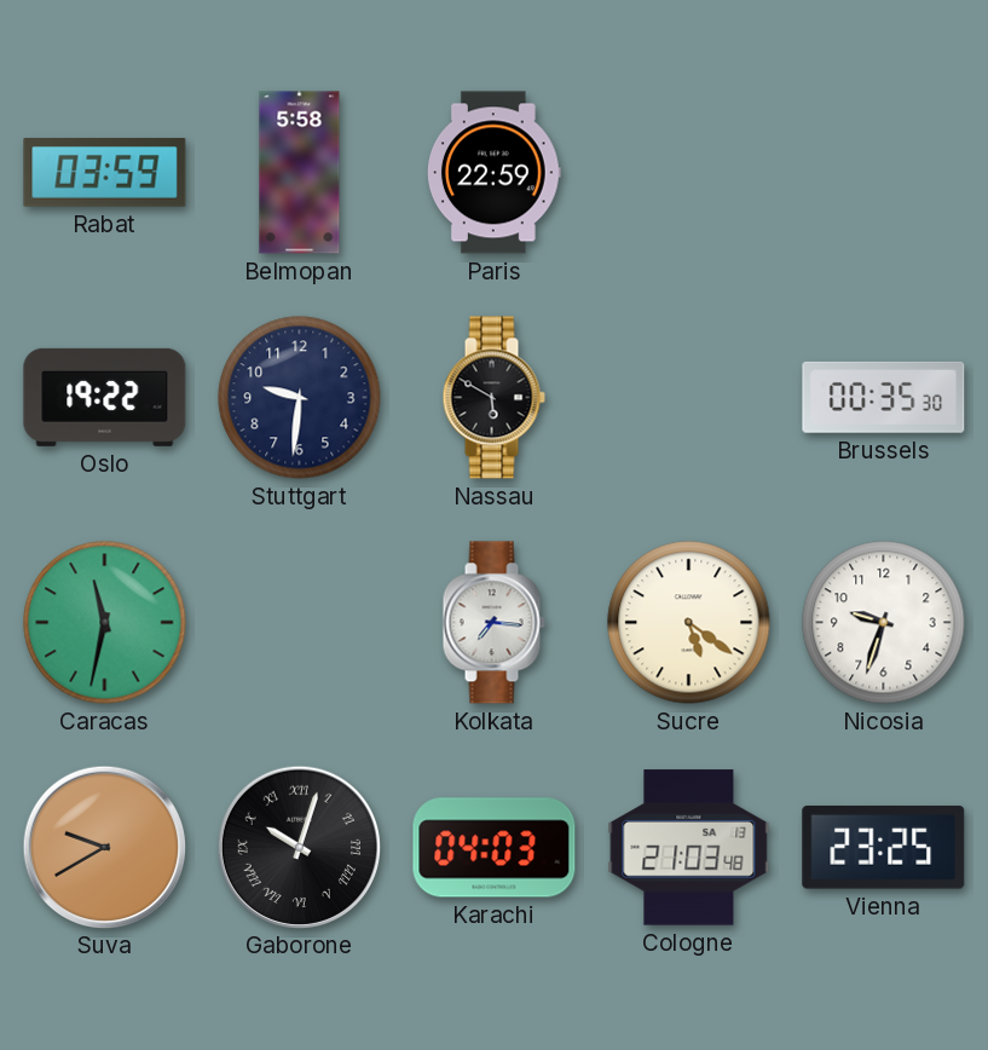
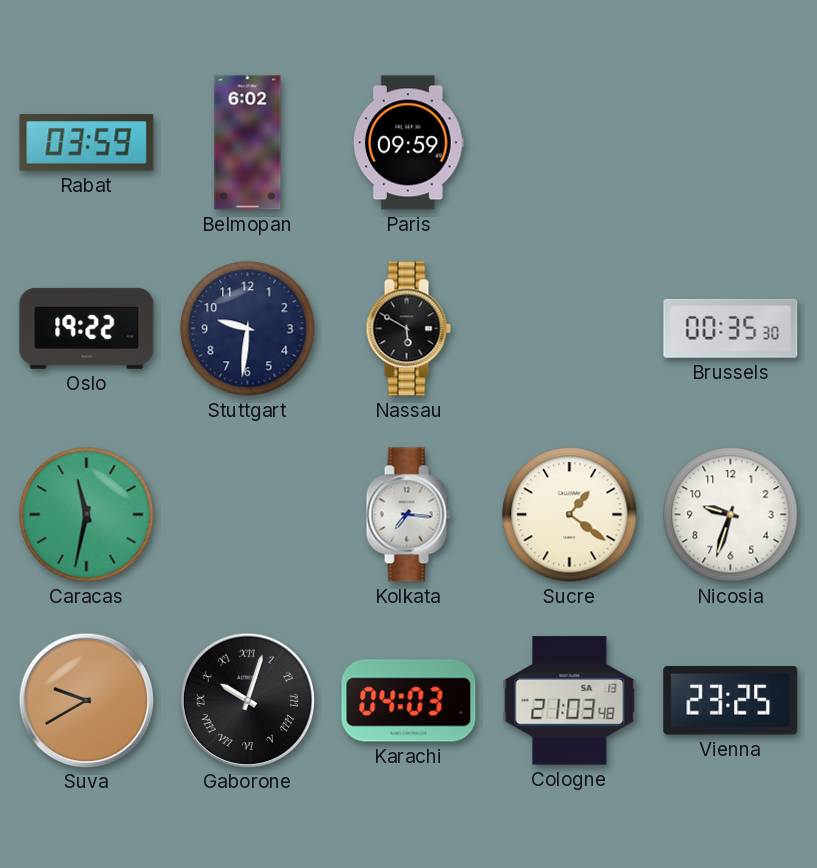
Belmopan: 5:58 -> 6:02
Paris: 22:59 -> 09:59
Sucre: 5:21 -> 1:21
